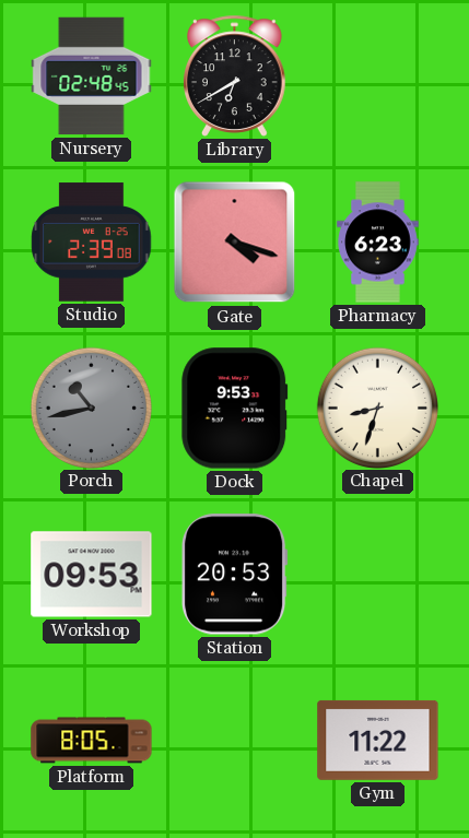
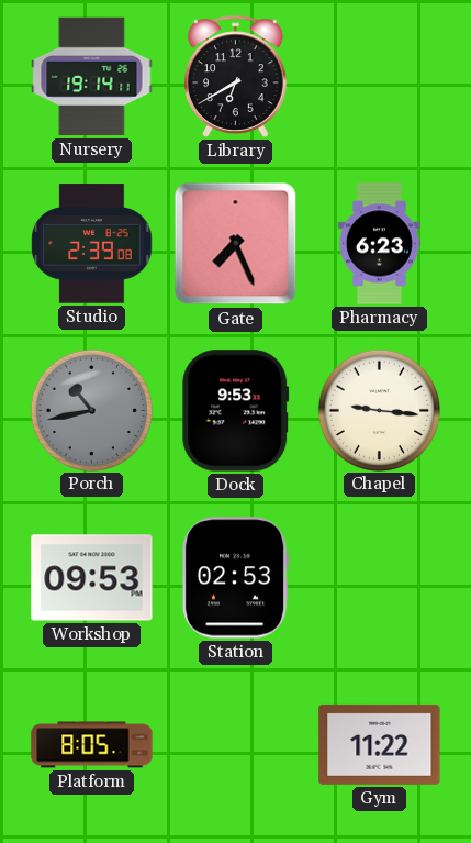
Nursery: 02:48 -> 19:14
Gate: 4:18 -> 7:26
Chapel: 8:33 -> 9:16
Station: 20:53 -> 02:53
